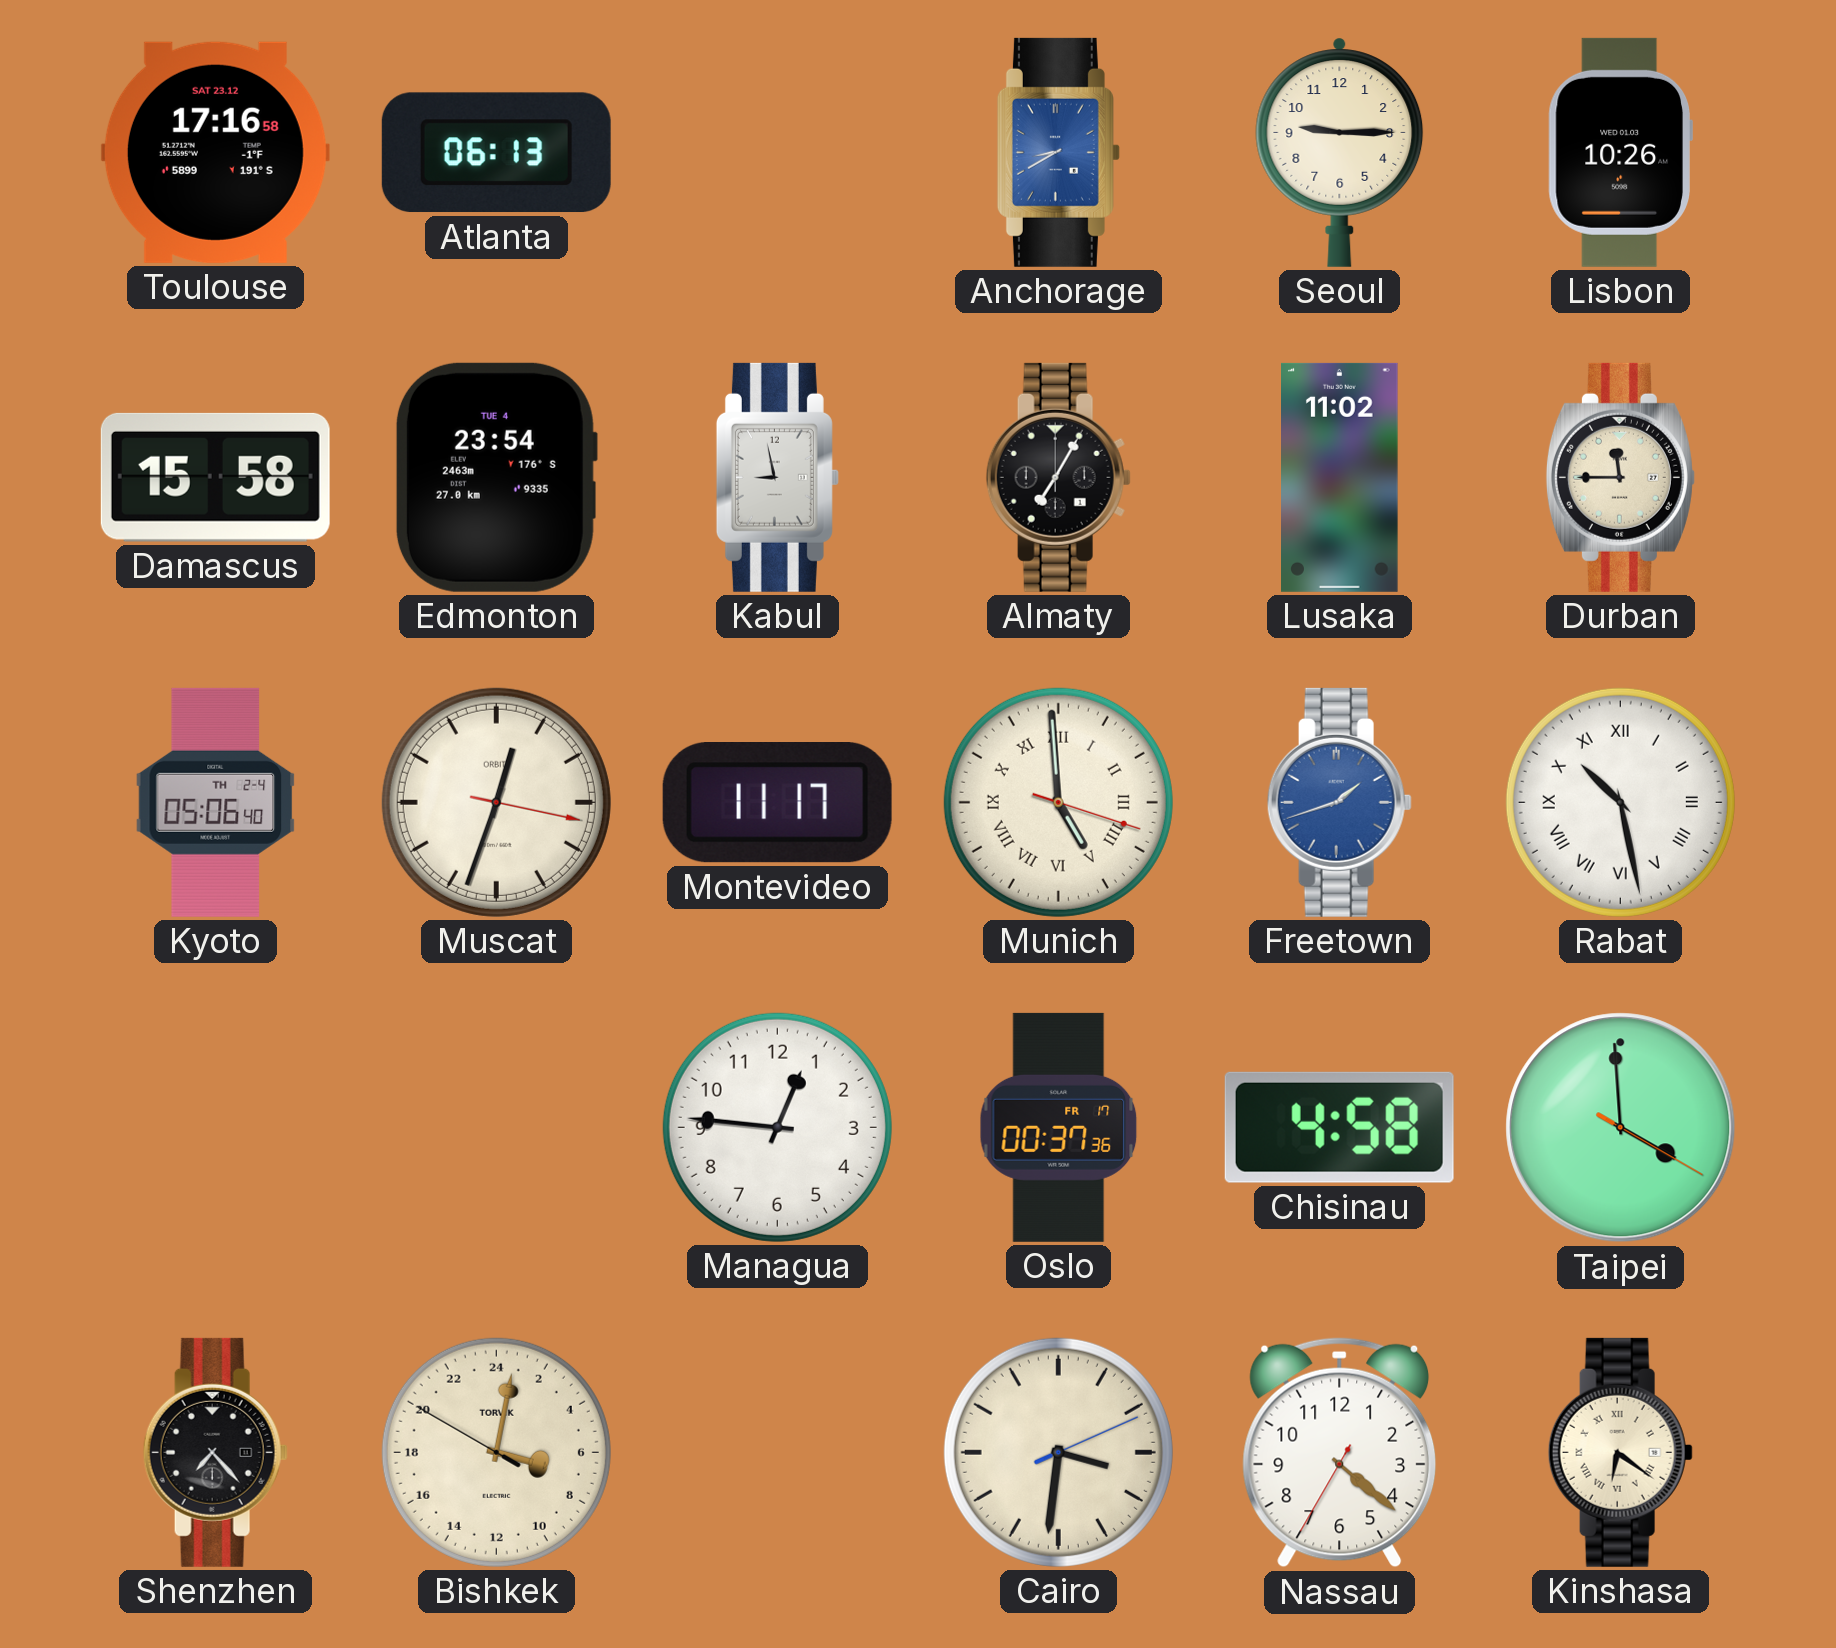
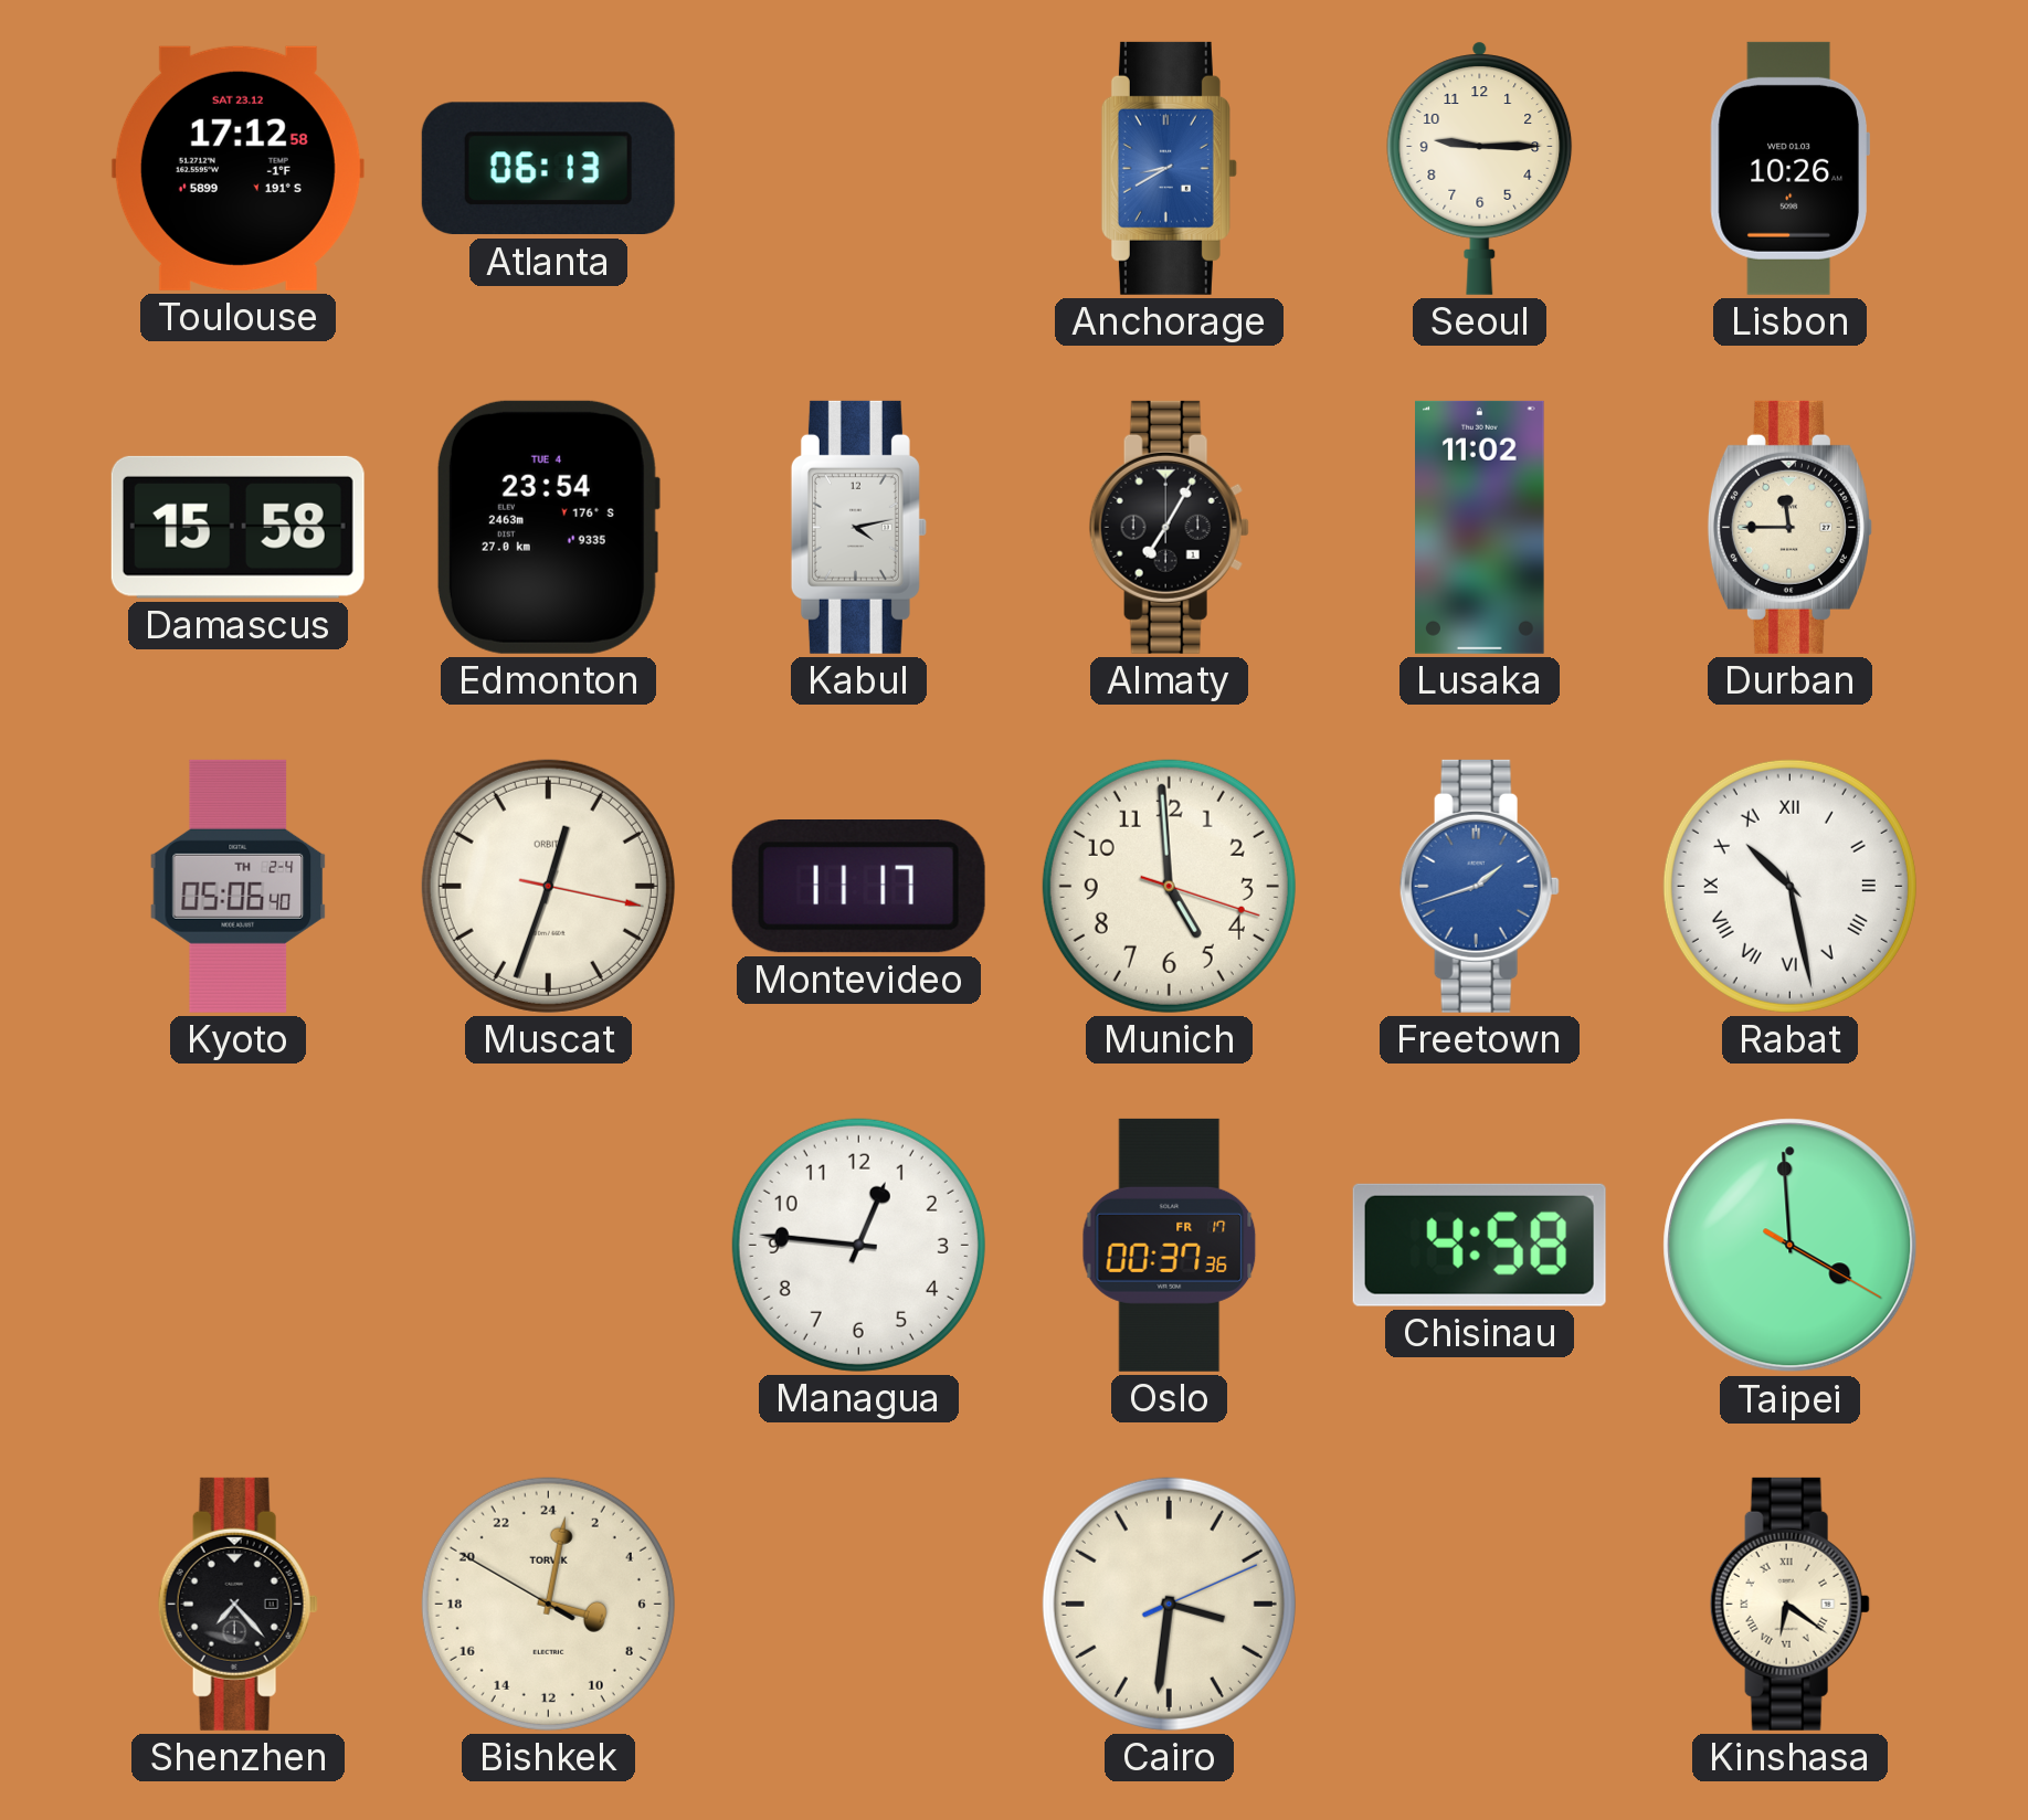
Toulouse: 17:16 -> 17:12
Kabul: 8:58 -> 4:13
Munich numerals: Roman -> Arabic
Nassau: 4:21 -> none
